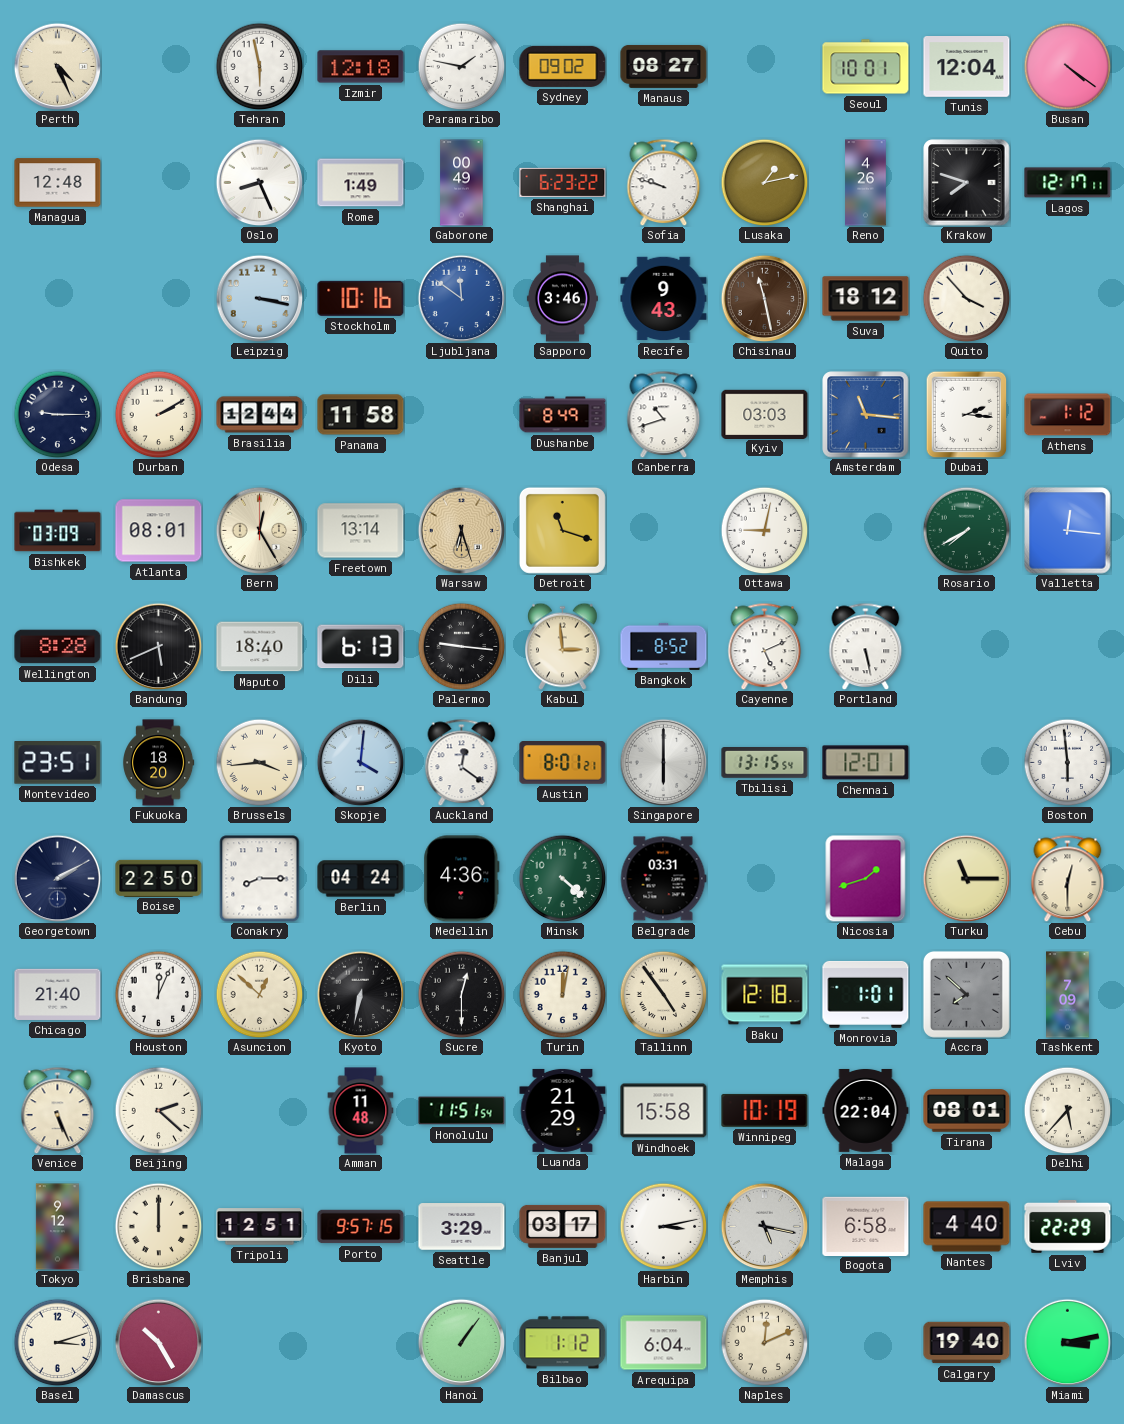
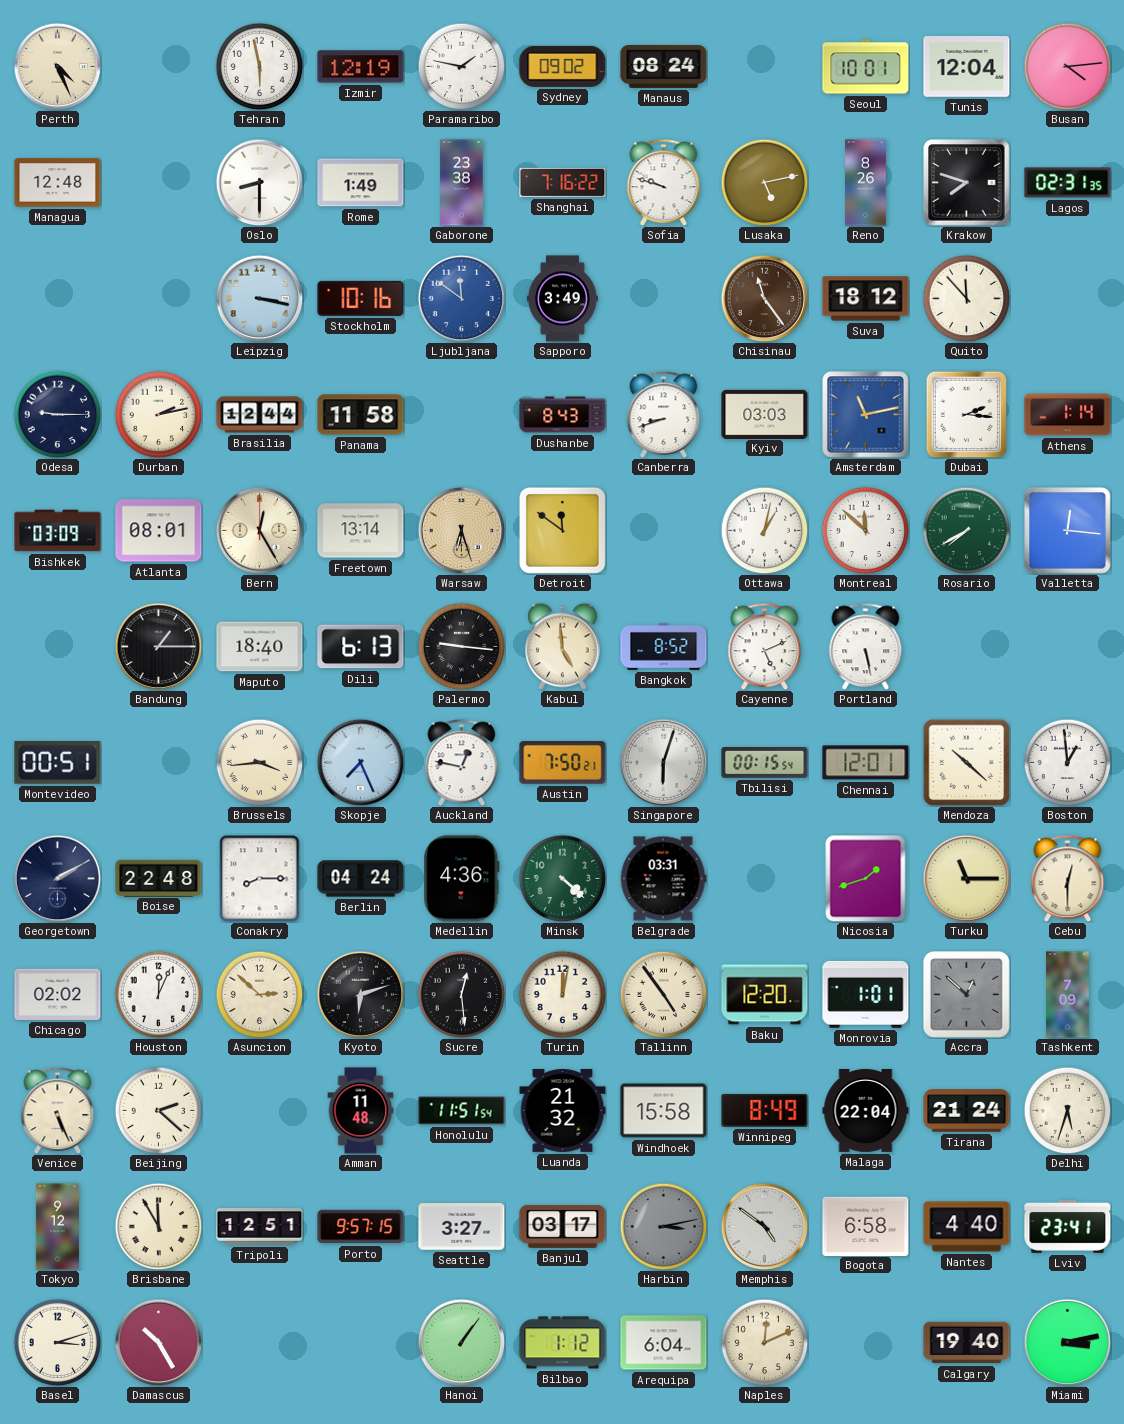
Izmir: 12:18 -> 12:19
Manaus: 08:27 -> 08:24
Busan: 4:21 -> 4:14
Oslo: 8:26 -> 8:30
Gaborone: 00:49 -> 23:38
Shanghai: 6:23 -> 7:16
Lusaka: 1:13 -> 5:13
Reno: 4:26 -> 8:26
Lagos: 12:17 -> 02:31
Sapporo: 3:46 -> 3:49
Recife: 9:43 -> none
Chisinau: 11:28 -> 11:24
Quito: 3:53 -> 11:53
Durban: 2:10 -> 2:13
Dushanbe: 8:49 -> 8:43
Canberra: 10:42 -> 8:42
Amsterdam: 11:16 -> 11:13
Athens: 1:12 -> 1:14
Detroit: 11:18 -> 11:51
Ottawa: 9:02 -> 1:02
Montreal: none -> 11:52
Wellington: 8:28 -> none
Bandung: 5:41 -> 1:15
Kabul: 2:59 -> 4:59
Montevideo: 23:51 -> 00:51
Fukuoka: 18:20 -> none
Skopje: 4:01 -> 7:26
Auckland: 12:21 -> 12:47
Austin: 8:01 -> 7:50
Singapore: 6:00 -> 6:03
Tbilisi: 13:15 -> 00:15
Mendoza: none -> 10:22
Boston: 5:59 -> 12:59
Boise: 22:50 -> 22:48
Chicago: 21:40 -> 02:02
Asuncion: 12:52 -> 2:52
Kyoto: 6:32 -> 6:12
Sucre: 12:30 -> 12:29
Baku: 12:18 -> 12:20
Accra: 7:52 -> 12:52
Luanda: 21:29 -> 21:32
Winnipeg: 10:19 -> 8:49
Tirana: 08:01 -> 21:24
Delhi: 5:37 -> 5:33
Brisbane: 12:00 -> 11:55
Seattle: 3:29 -> 3:27
Harbin dial: white -> grey
Memphis: 5:17 -> 4:51
Lviv: 22:29 -> 23:41
